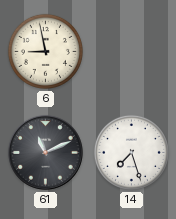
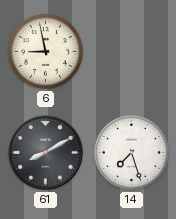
61: 11:11 -> 8:10
